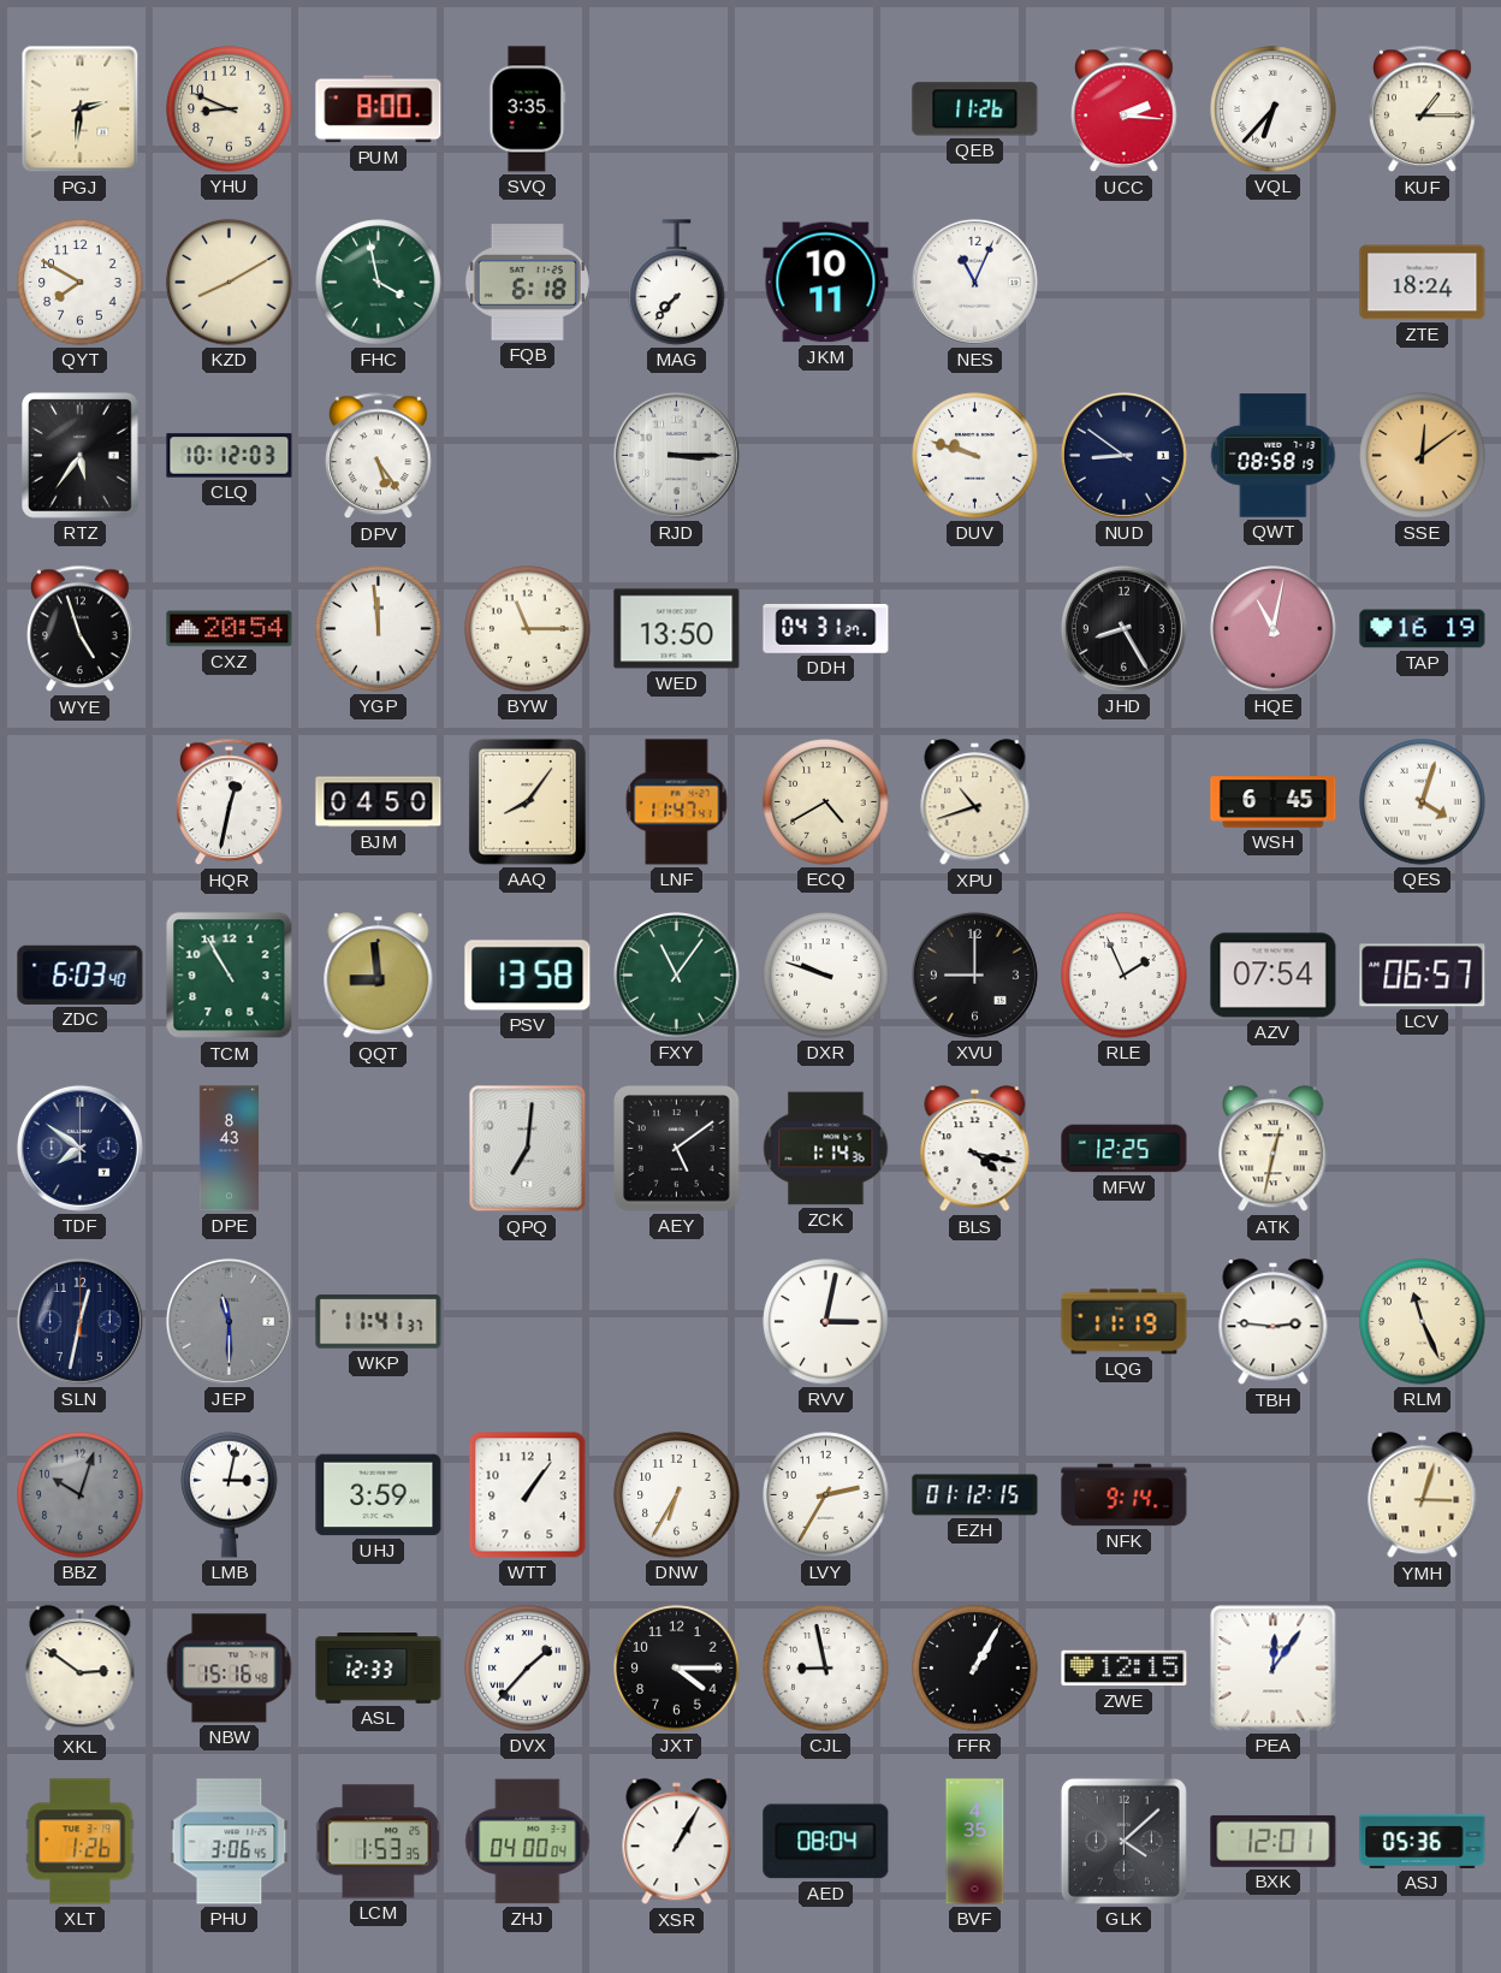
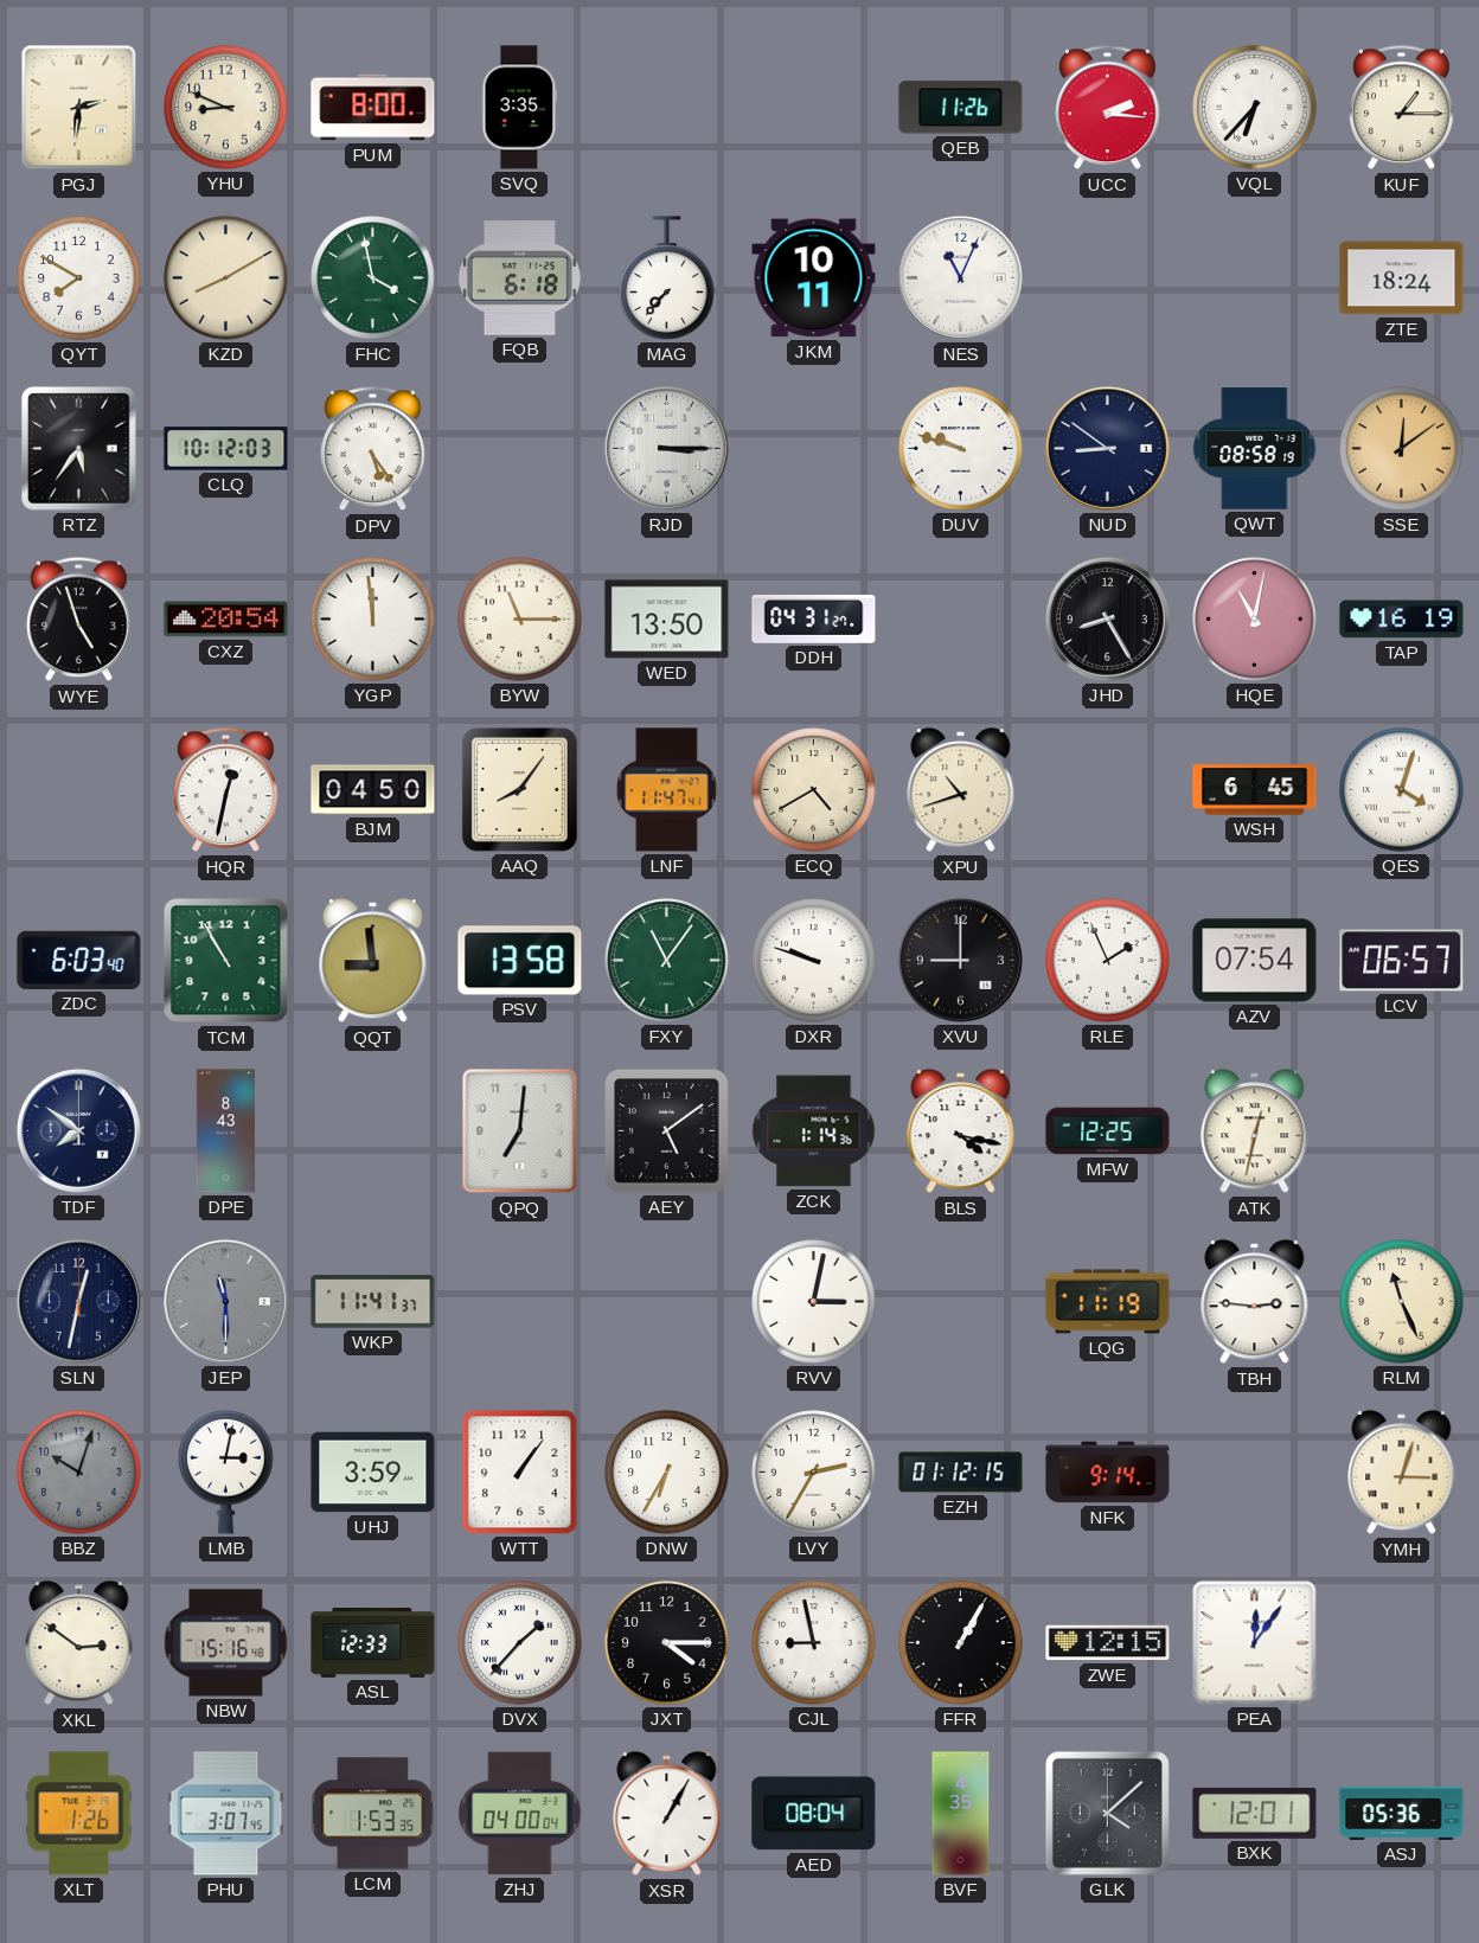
PHU: 3:06 -> 3:07
